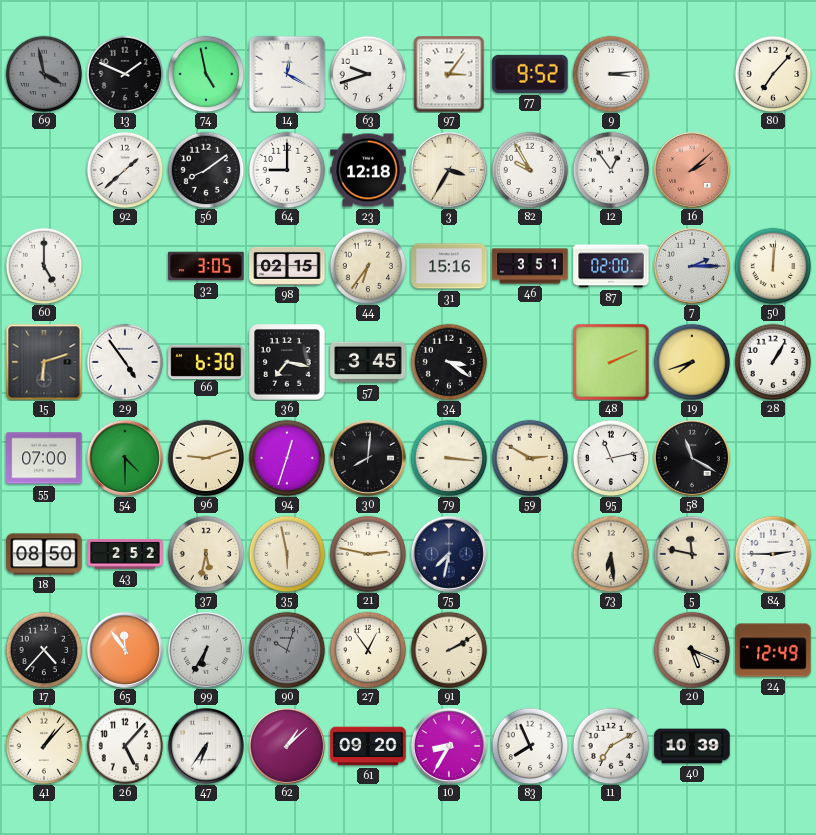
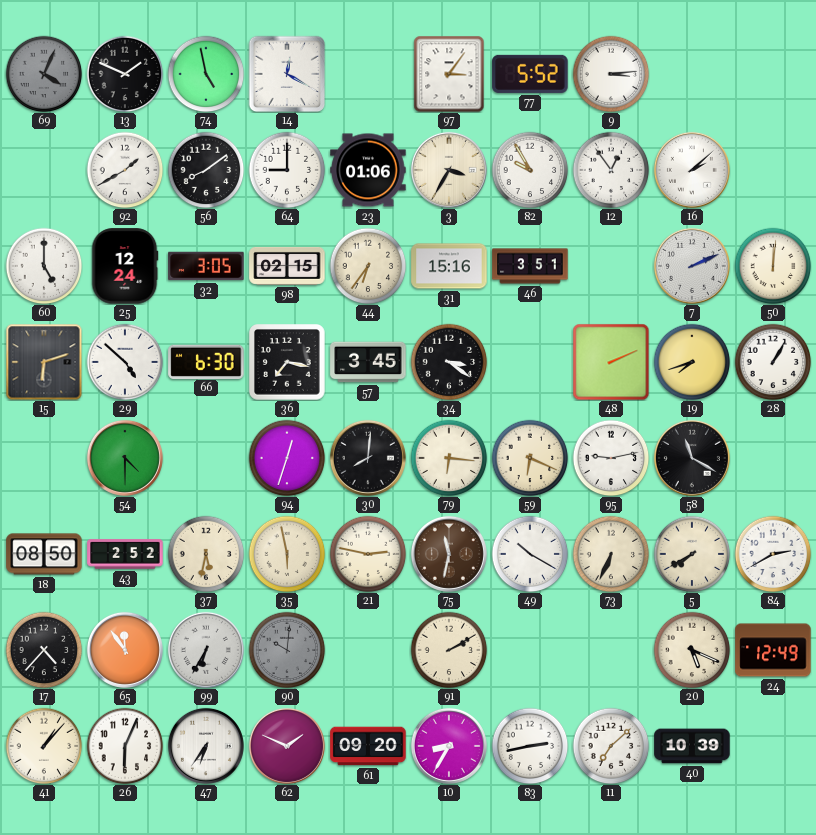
69: 3:58 -> 4:04
63: 9:42 -> none
77: 9:52 -> 5:52
80: 7:07 -> none
92: 1:38 -> 1:40
23: 12:18 -> 01:06
16 dial: salmon -> white
25: none -> 12:24
87: 02:00 -> none
7: 2:15 -> 2:11
29: 4:54 -> 4:52
55: 07:00 -> none
96: 9:12 -> none
79: 3:16 -> 6:16
59: 2:50 -> 6:19
95: 11:13 -> 9:13
75: 7:32 -> 11:32
75 dial: navy -> brown
49: none -> 10:20
73: 6:29 -> 6:34
5: 11:47 -> 7:40
84: 2:45 -> 2:40
90: 10:03 -> 10:01
27: 12:54 -> none
26: 5:07 -> 6:04
62: 1:08 -> 1:49
83: 7:56 -> 2:43
11: 7:10 -> 7:08
